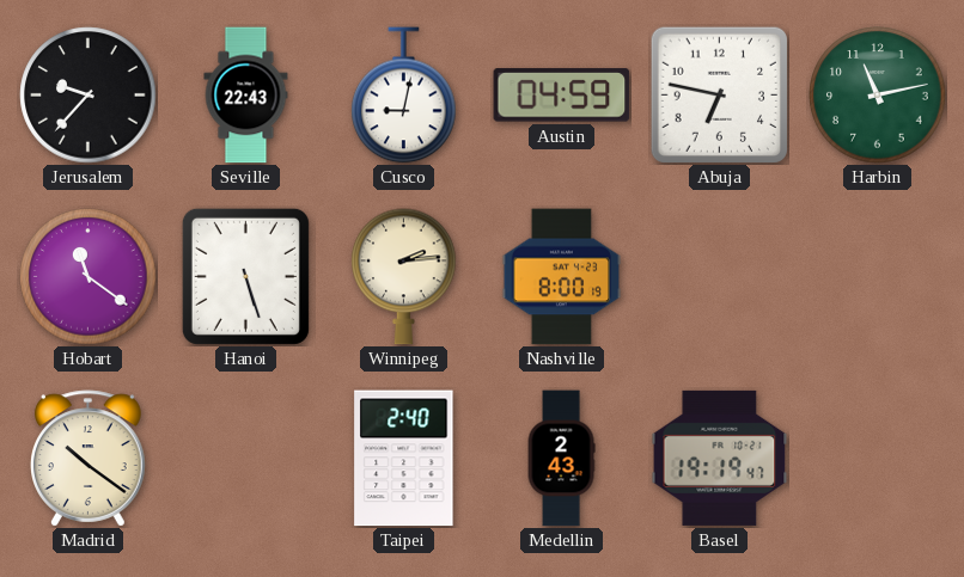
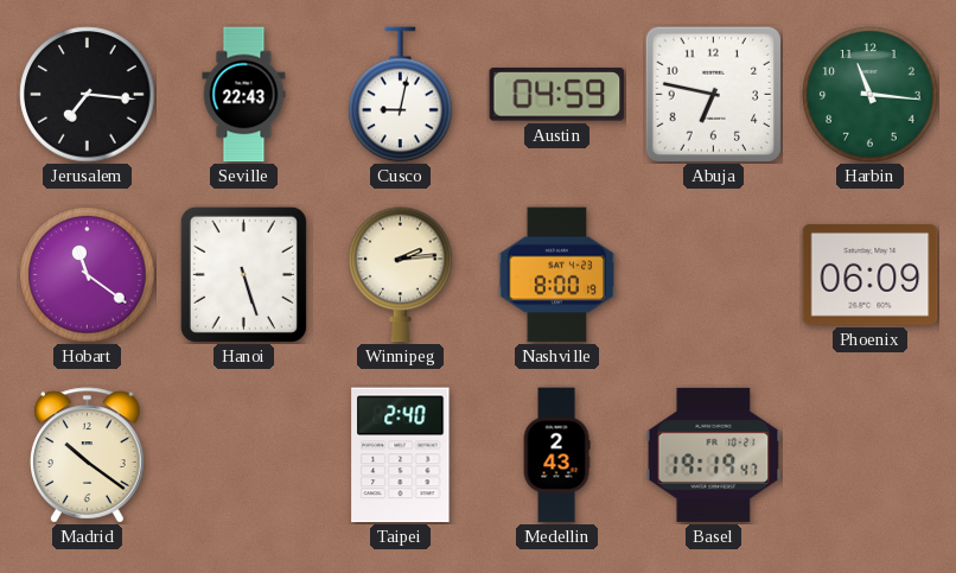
Jerusalem: 9:37 -> 7:16
Harbin: 11:13 -> 11:16
Phoenix: none -> 06:09
